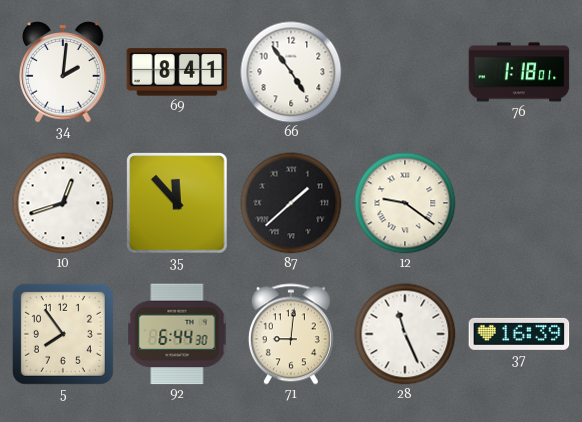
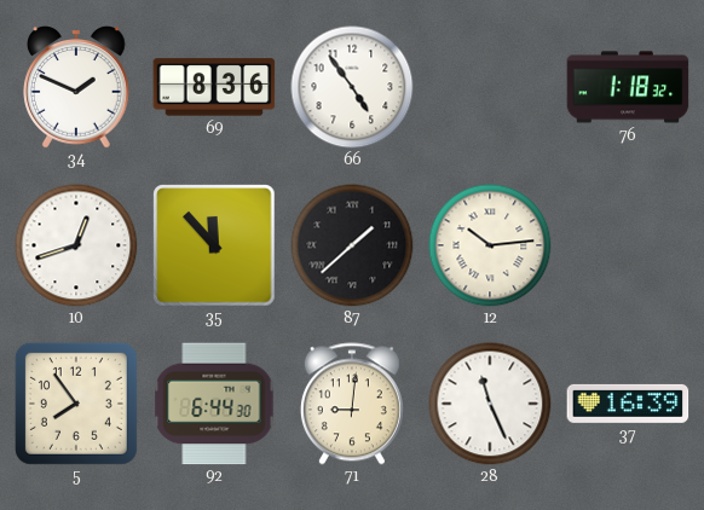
34: 2:01 -> 1:49
69: 8:41 -> 8:36
76: 1:18:01 -> 1:18:32
12: 9:21 -> 10:14
